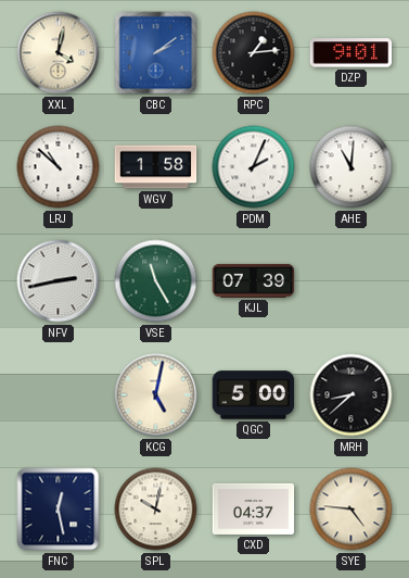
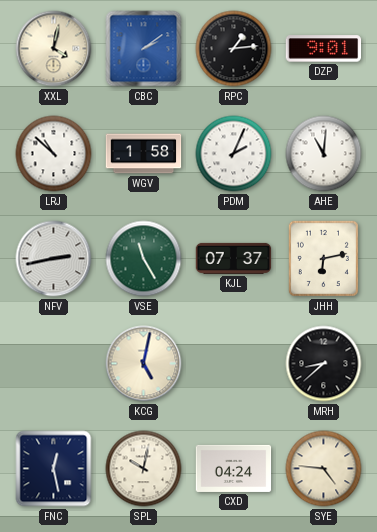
KJL: 07:39 -> 07:37
JHH: none -> 6:13
QGC: 5:00 -> none
CXD: 04:37 -> 04:24
